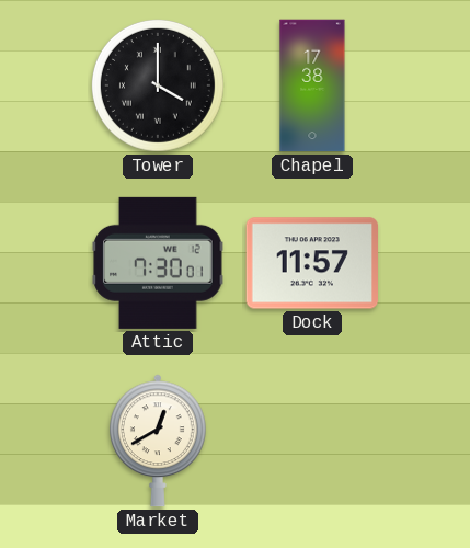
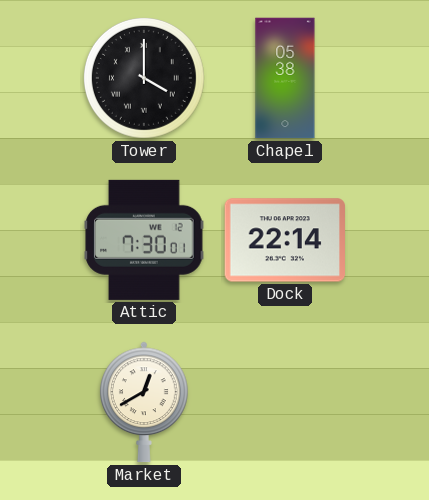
Chapel: 17:38 -> 05:38
Dock: 11:57 -> 22:14
